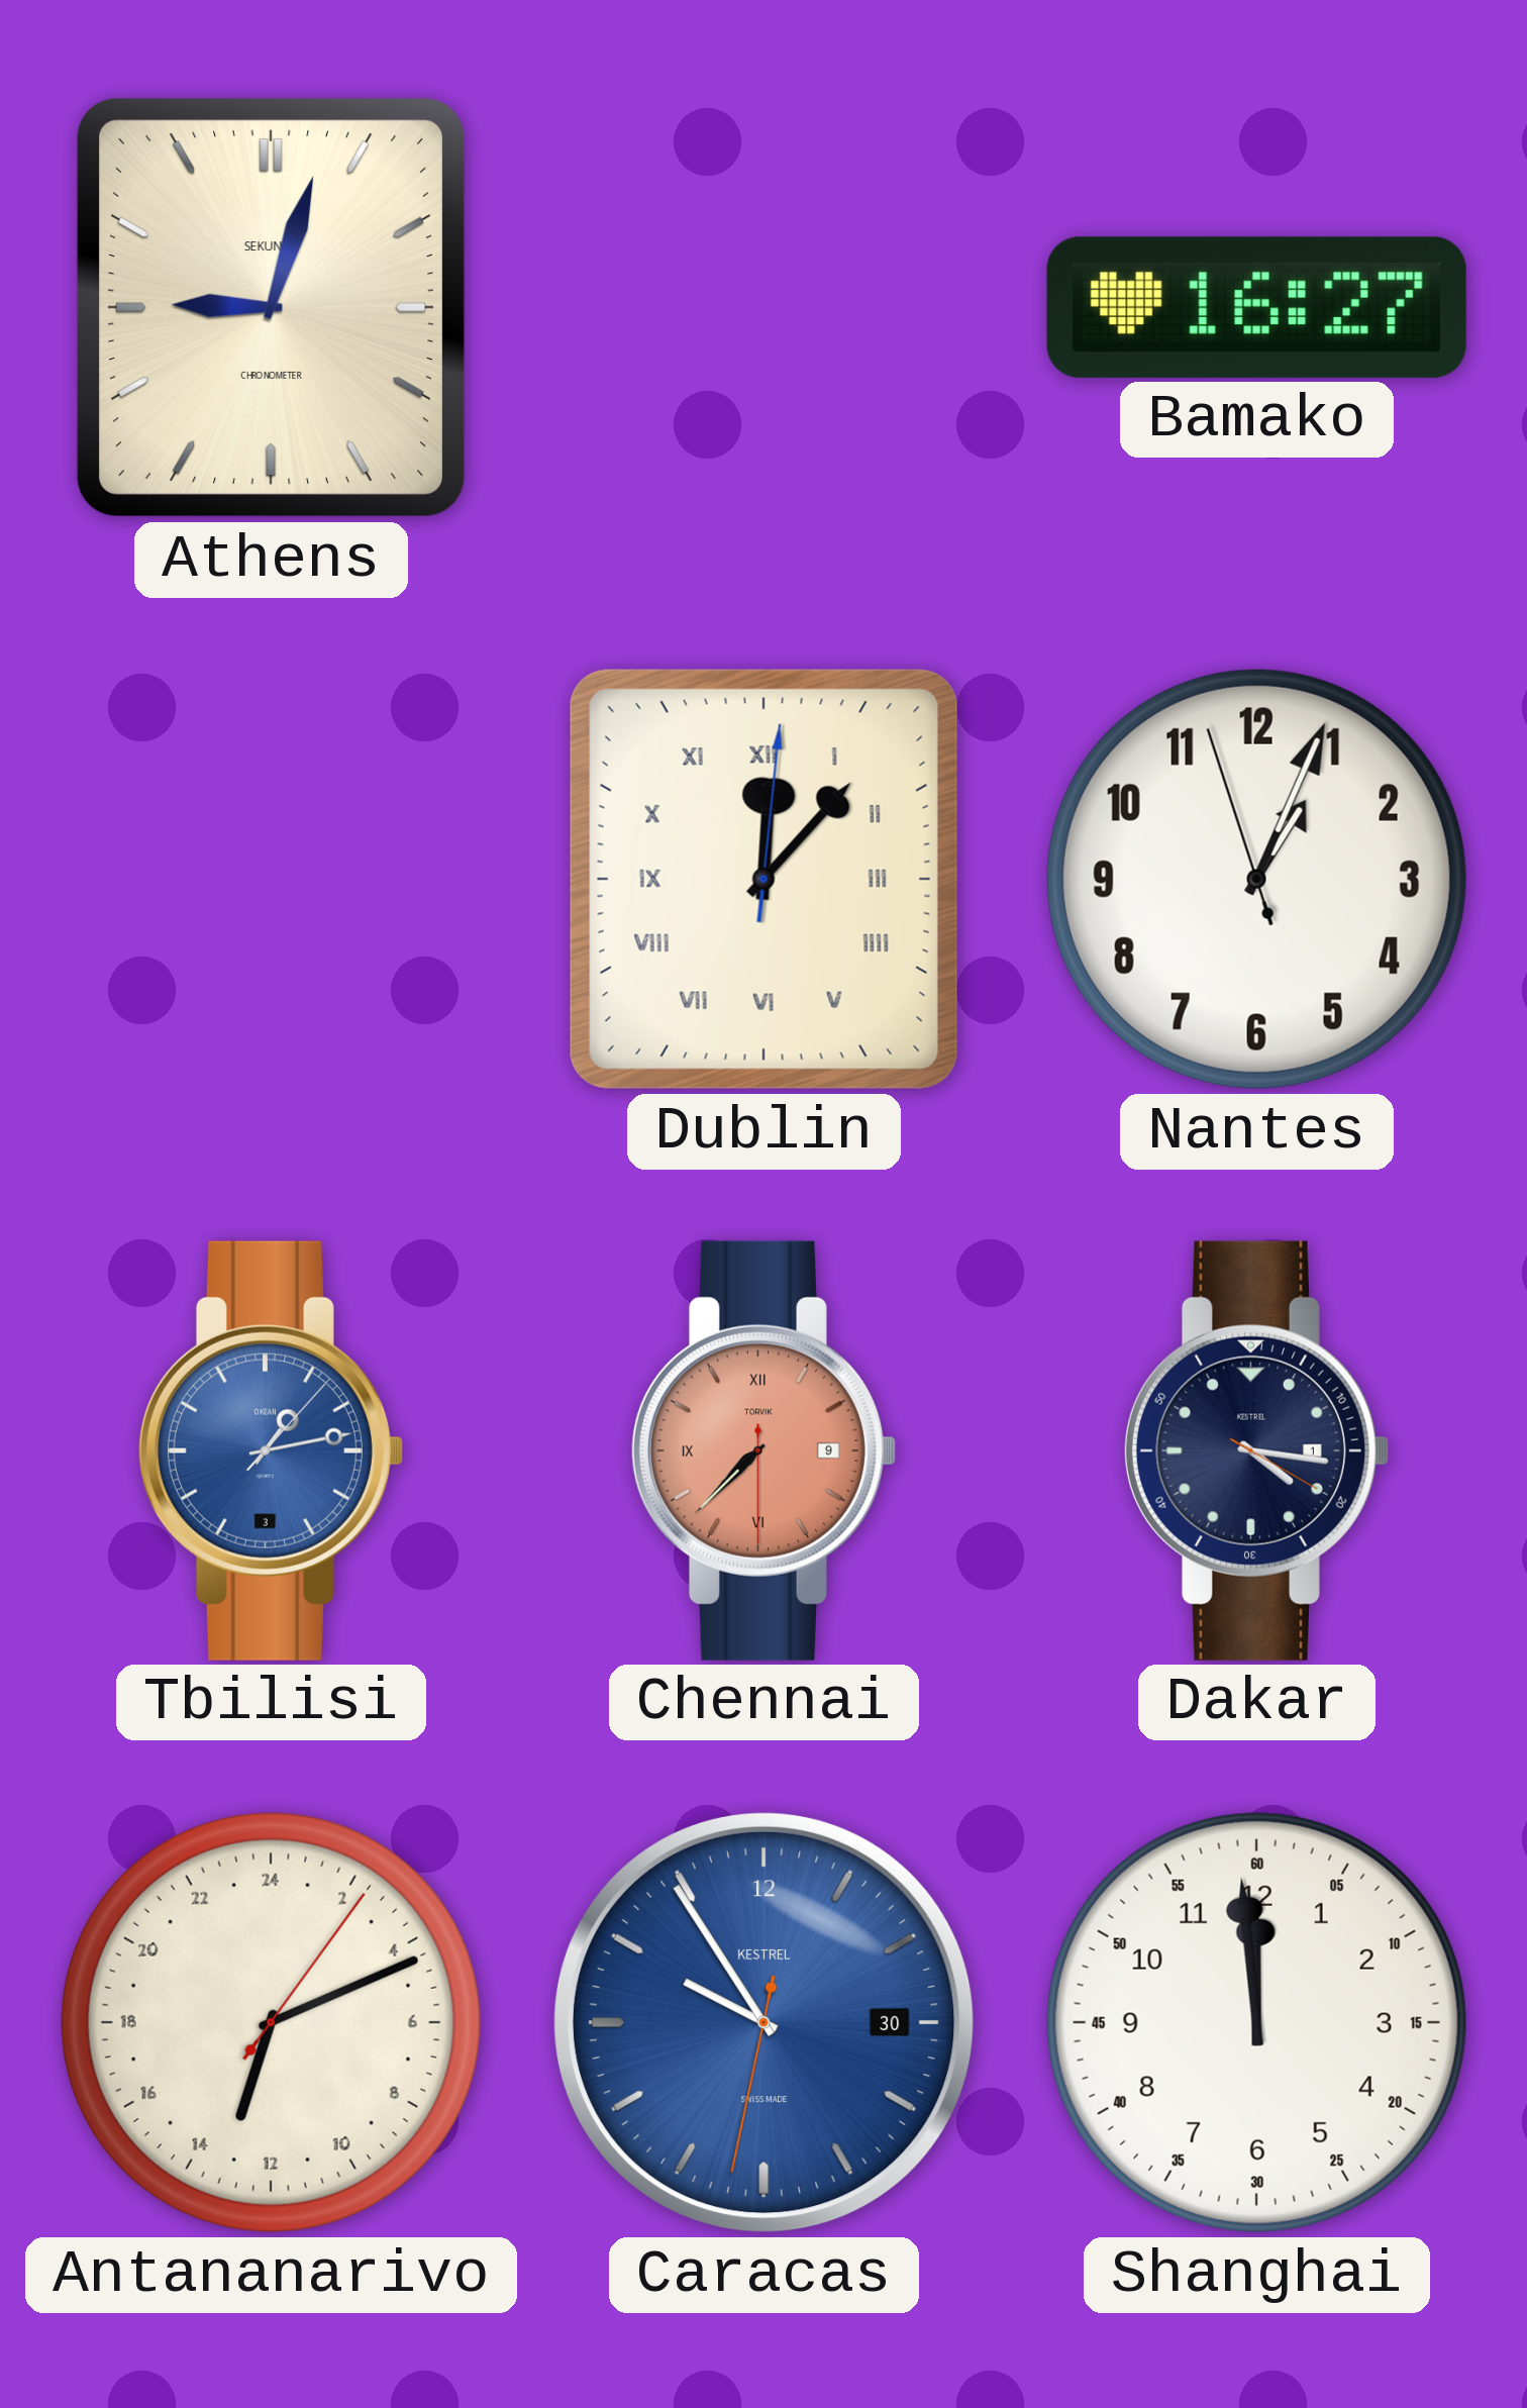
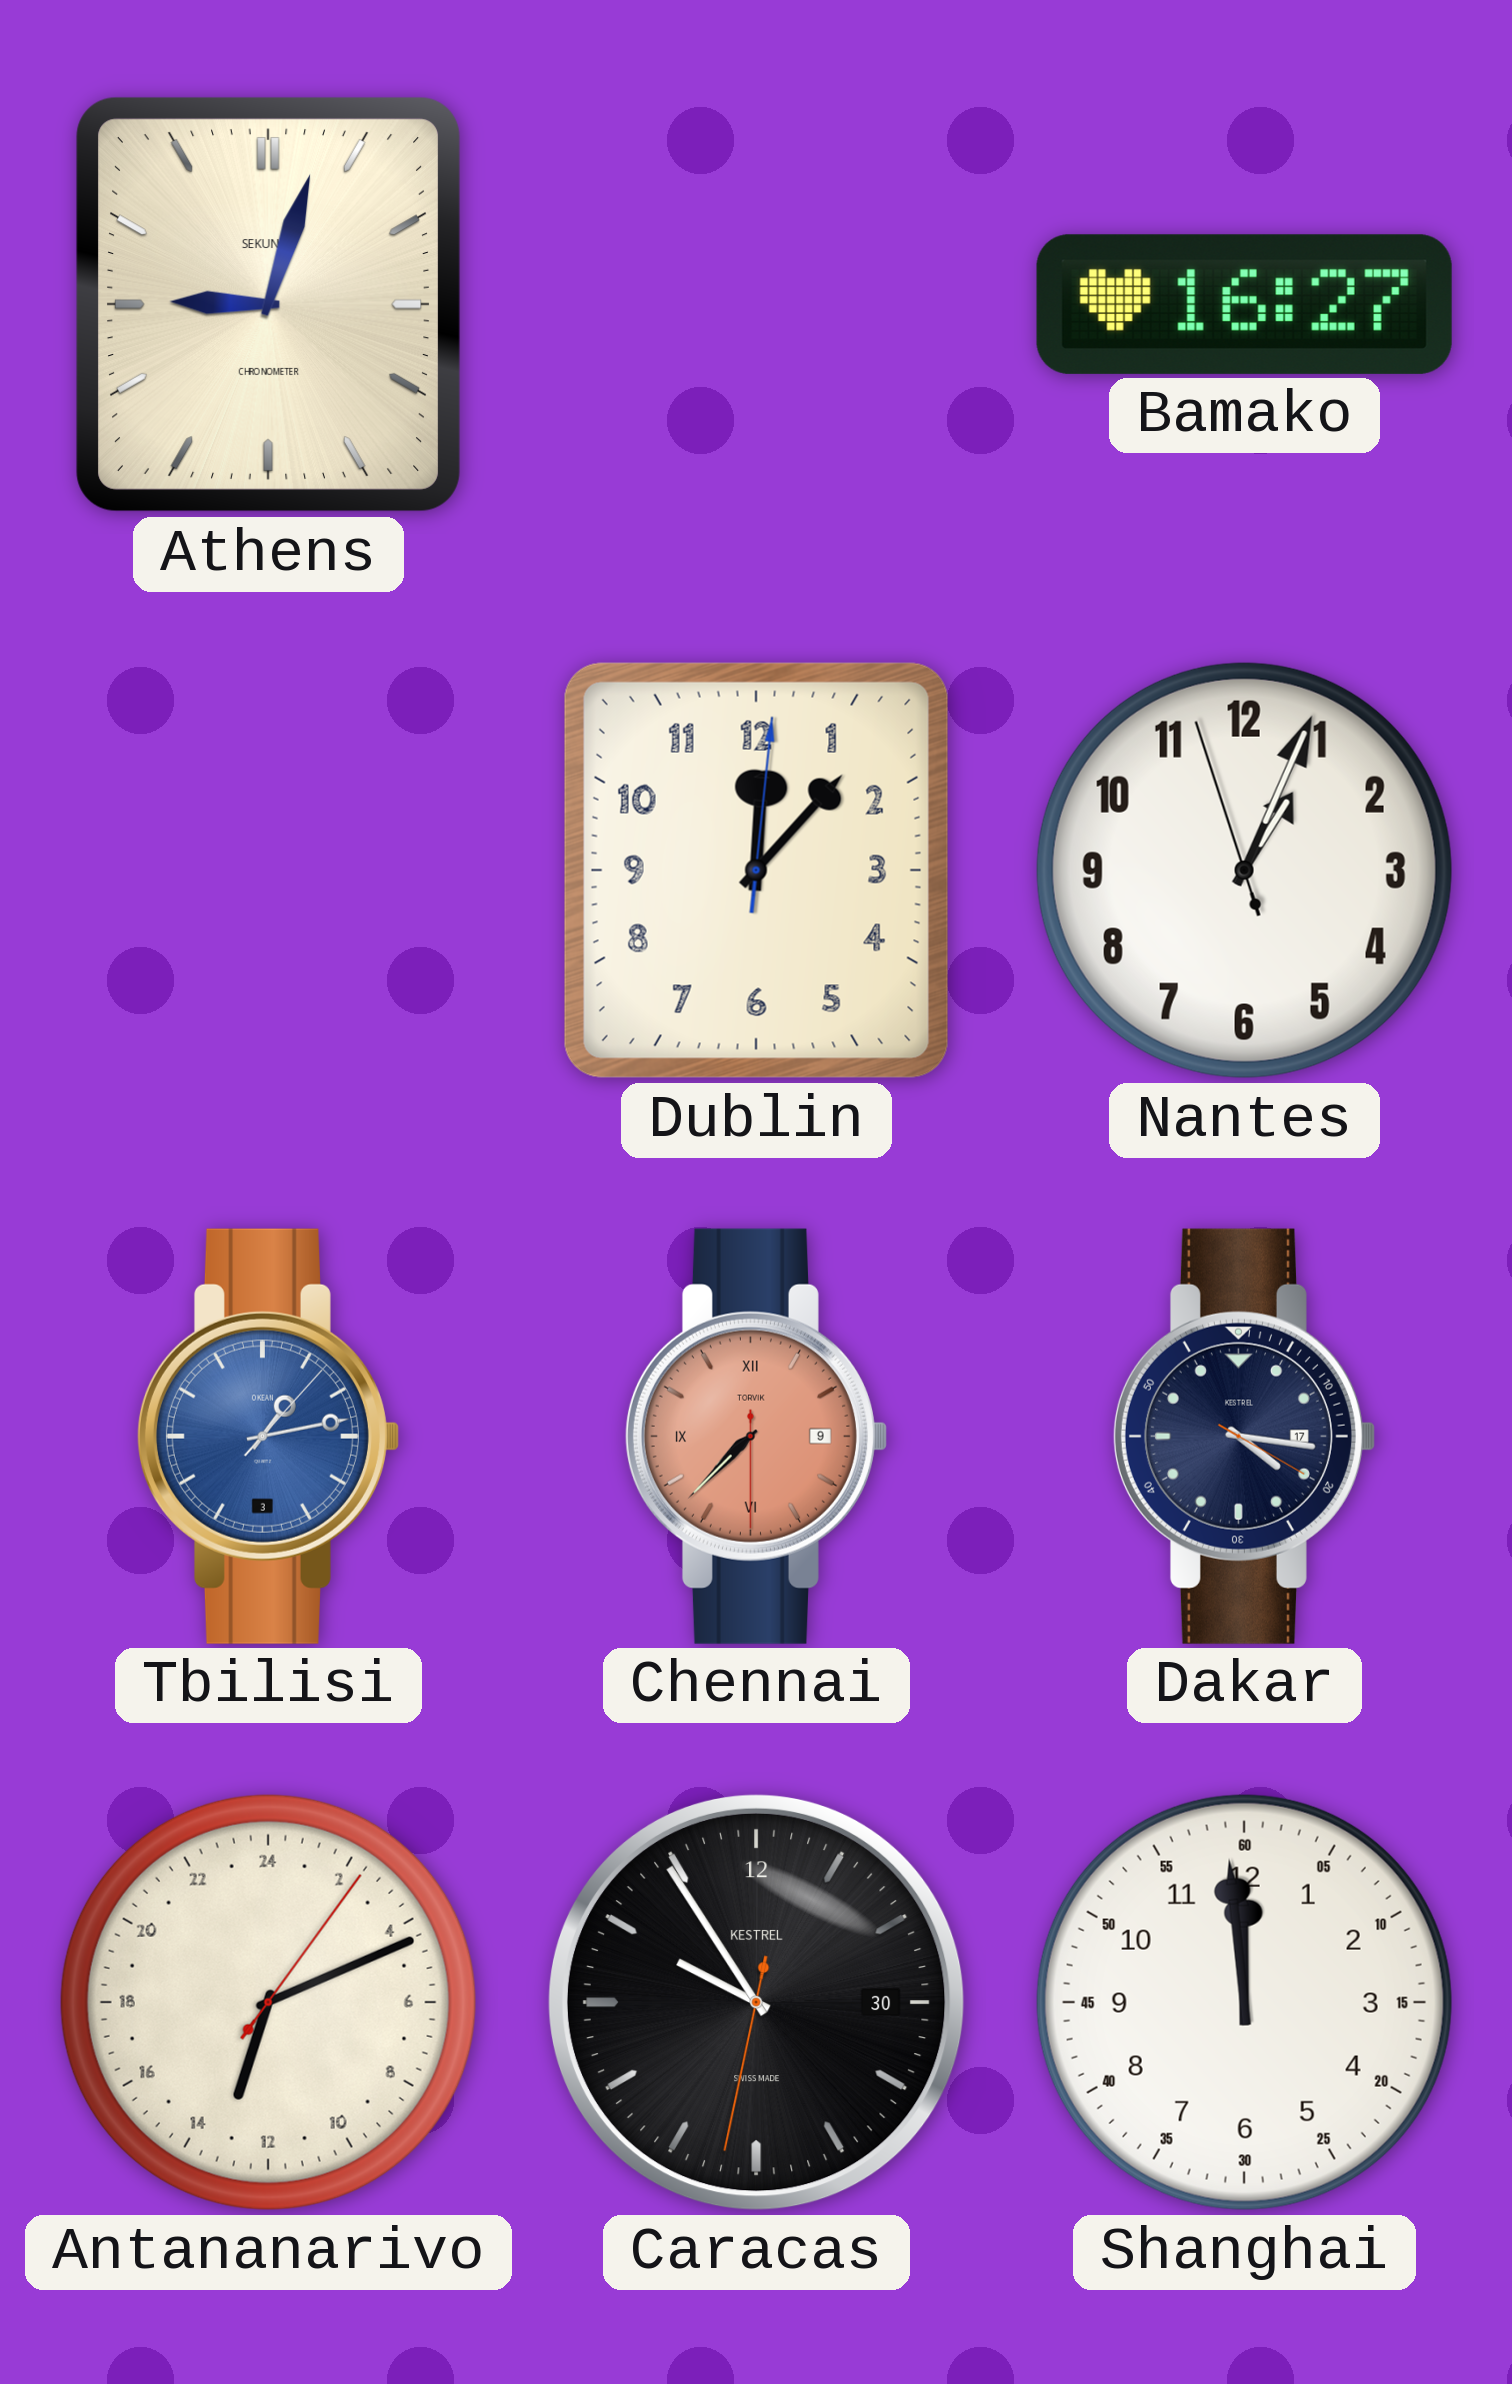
Dublin numerals: Roman -> Arabic
Dakar date: 1 -> 17
Caracas dial: blue -> black
